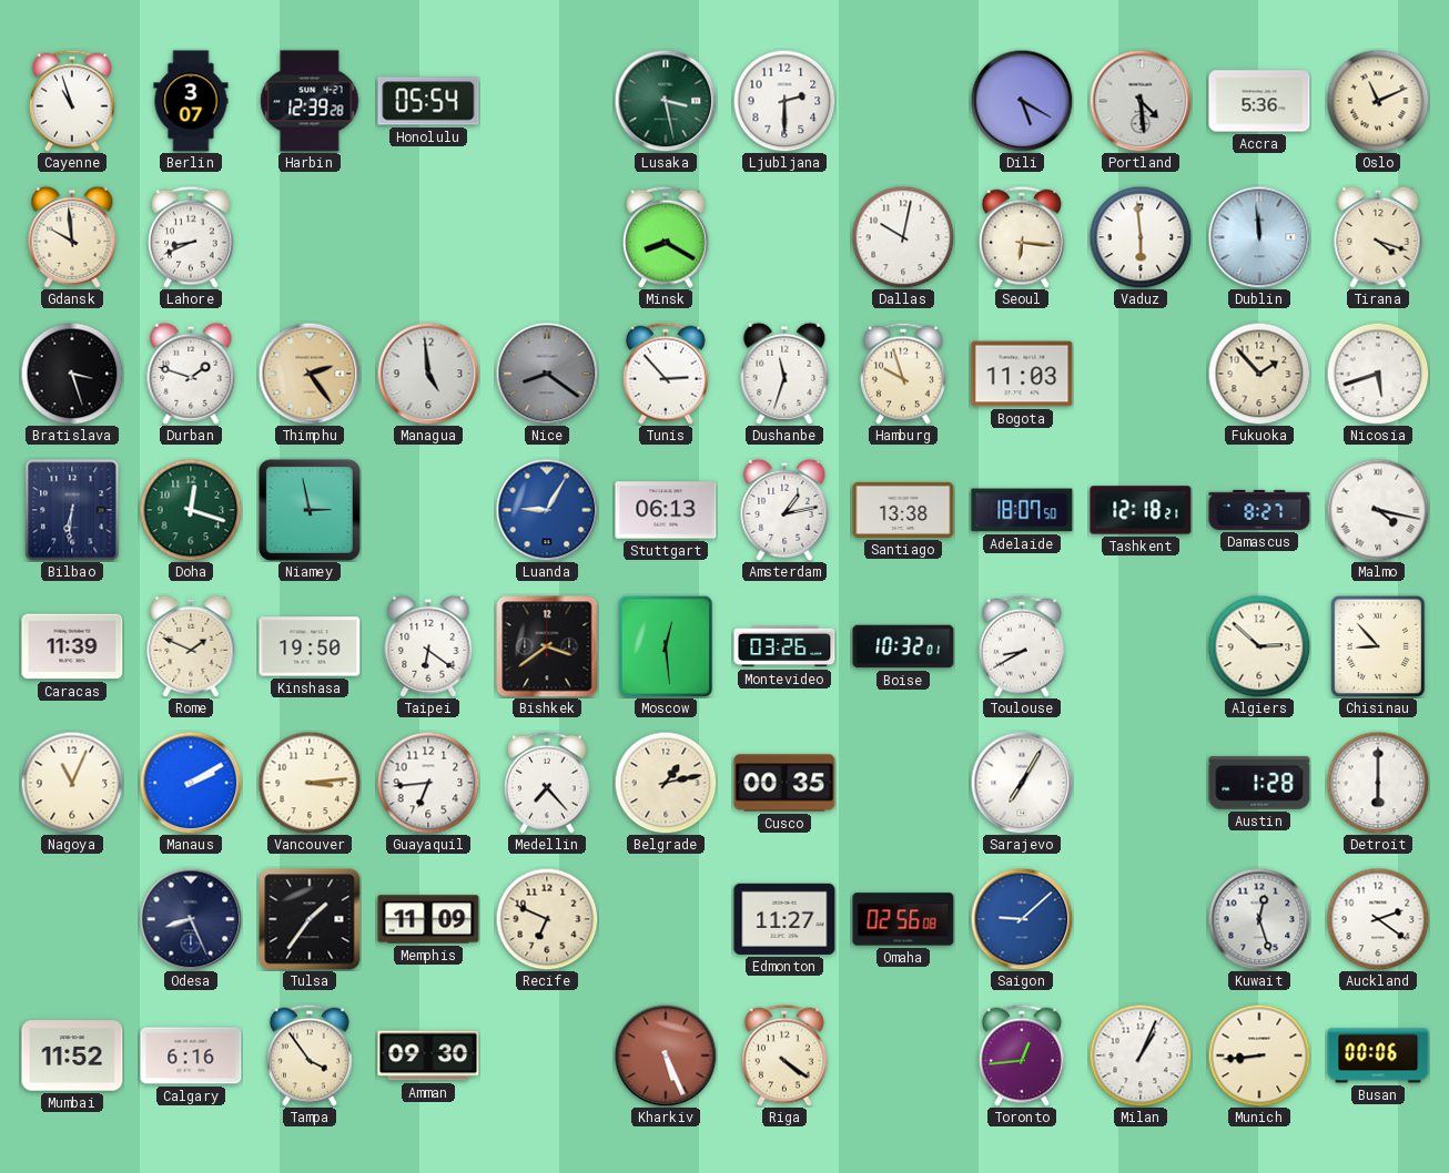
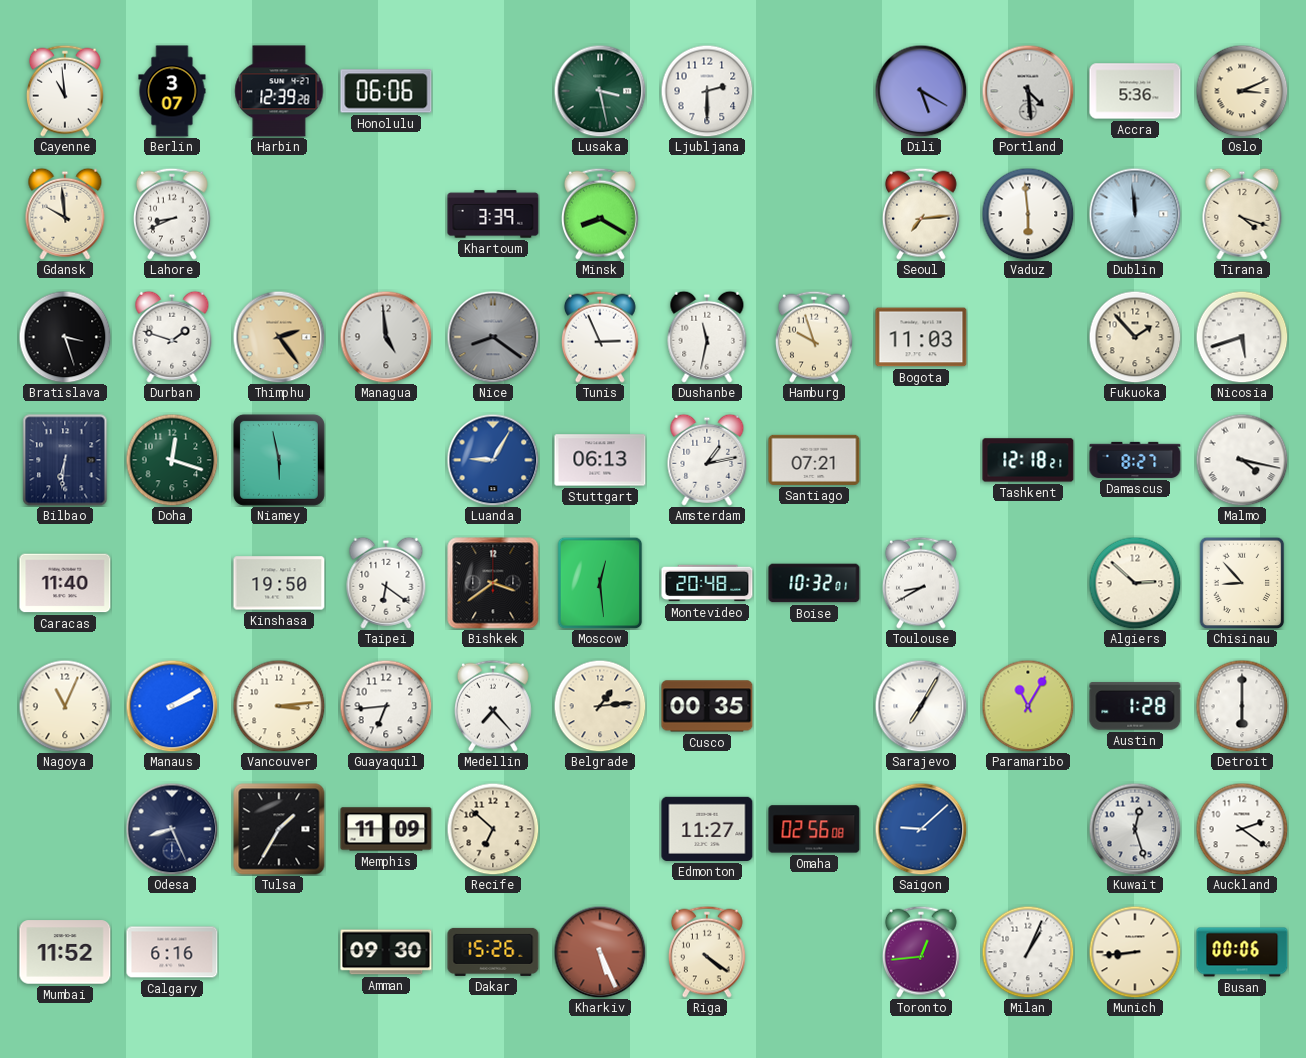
Cayenne: 10:57 -> 10:59
Honolulu: 05:54 -> 06:06
Oslo: 11:11 -> 3:11
Khartoum: none -> 3:39
Dallas: 10:02 -> none
Seoul: 6:16 -> 7:14
Tunis: 2:53 -> 2:56
Dushanbe: 11:33 -> 11:32
Niamey: 2:58 -> 5:58
Santiago: 13:38 -> 07:21
Adelaide: 18:07 -> none
Caracas: 11:39 -> 11:40
Rome: 1:49 -> none
Montevideo: 03:26 -> 20:48
Belgrade: 1:13 -> 1:14
Paramaribo: none -> 11:05
Tulsa: 1:36 -> 1:35
Recife: 6:49 -> 6:52
Tampa: 3:54 -> none
Dakar: none -> 15:26
